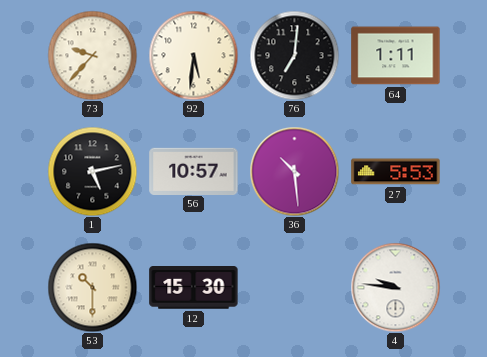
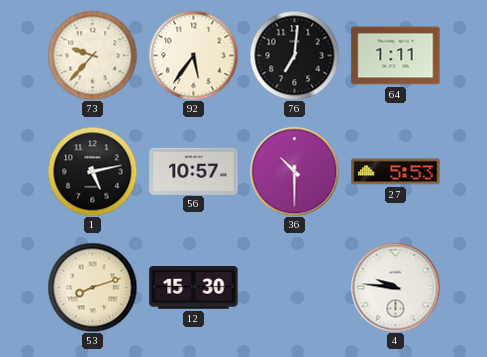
92: 5:31 -> 5:36
36: 10:29 -> 10:30
53: 10:30 -> 8:12
